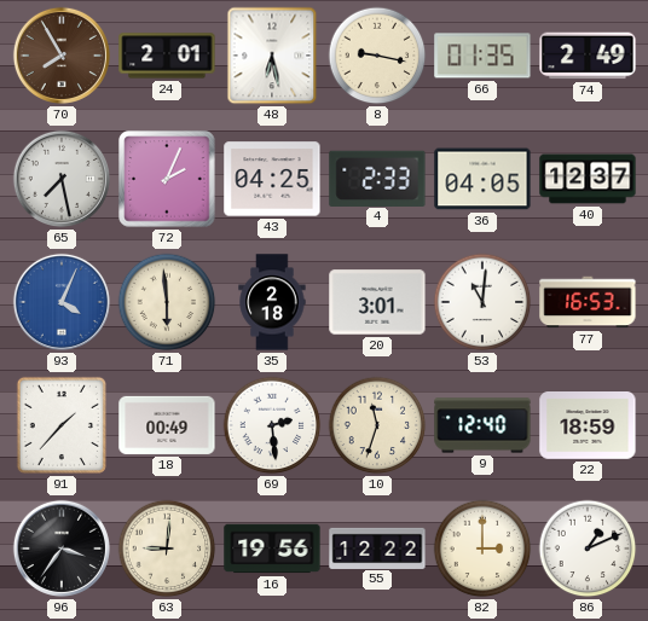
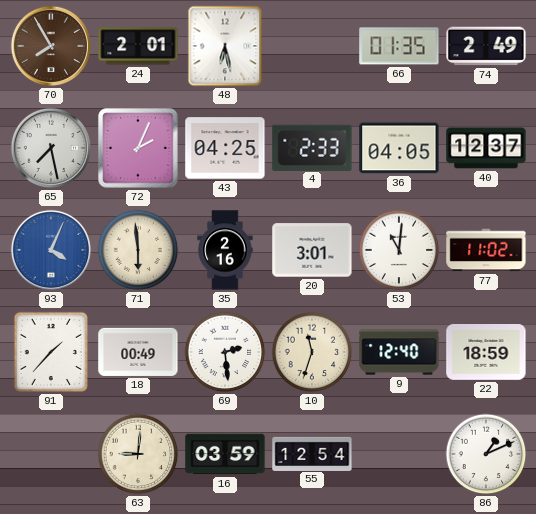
8: 9:17 -> none
35: 2:18 -> 2:16
77: 16:53 -> 11:02
96: 3:36 -> none
16: 19:56 -> 03:59
55: 12:22 -> 12:54
82: 3:00 -> none
